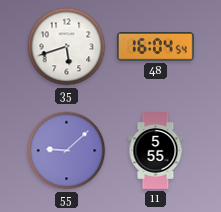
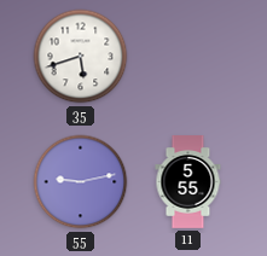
48: 16:04 -> none
55: 9:08 -> 9:13
